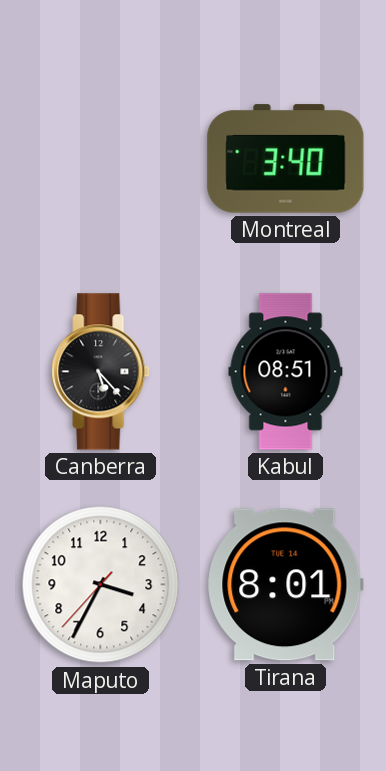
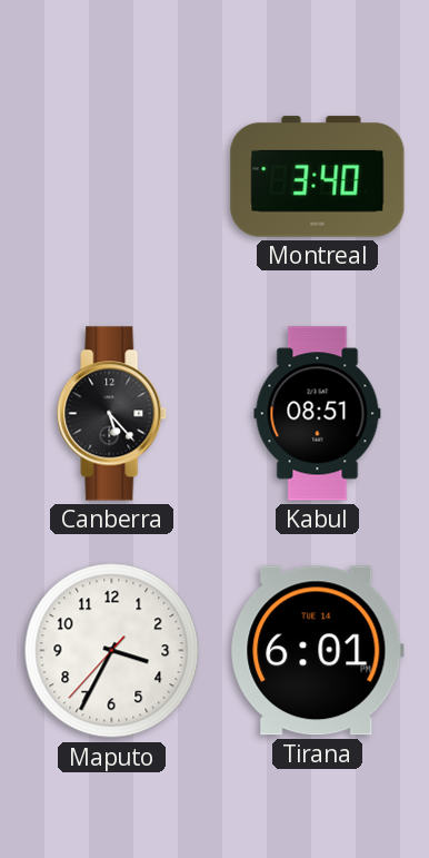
Tirana: 8:01 -> 6:01
